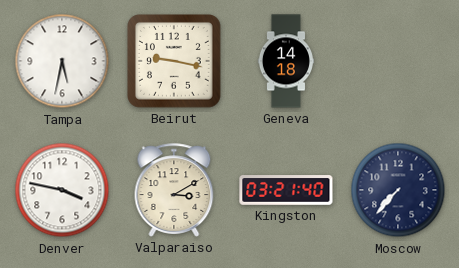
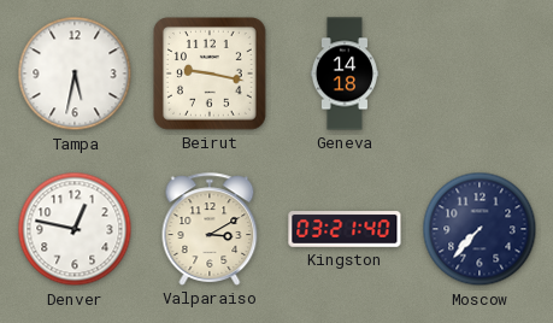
Denver: 3:47 -> 12:47
